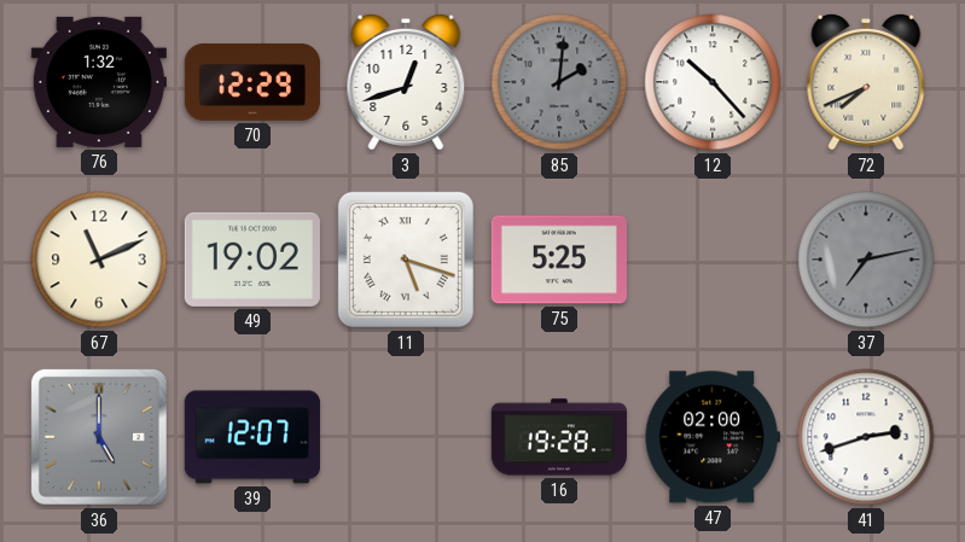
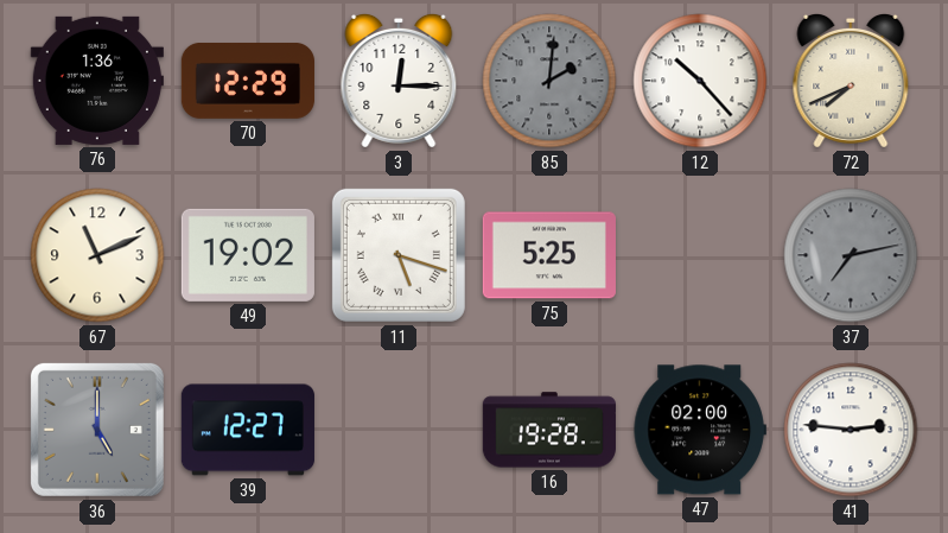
76: 1:32 -> 1:36
3: 12:42 -> 12:15
39: 12:07 -> 12:27
41: 2:42 -> 2:46
